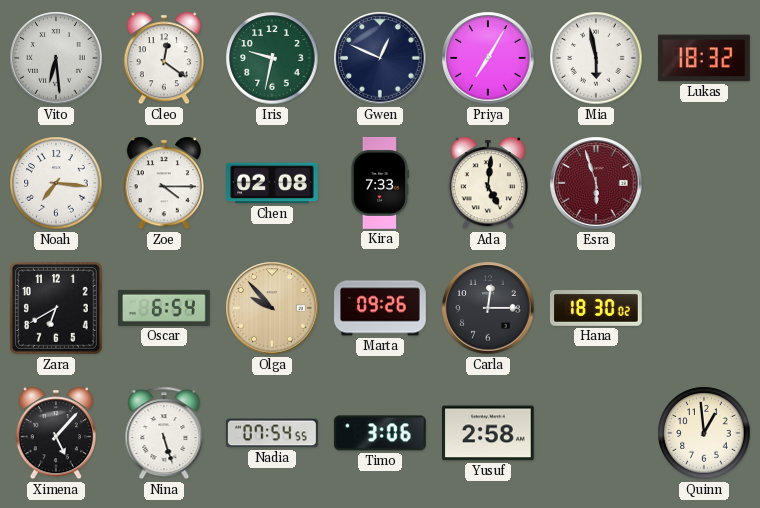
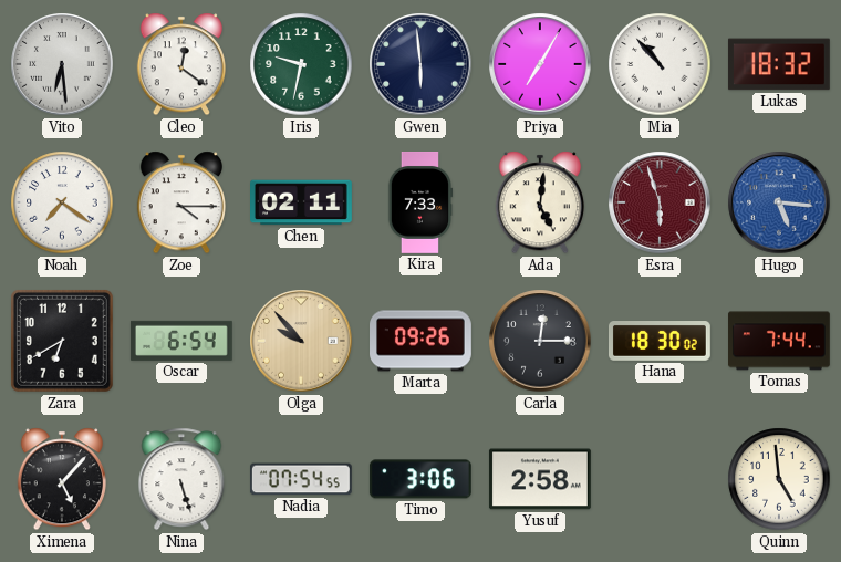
Gwen: 12:49 -> 5:59
Mia: 5:58 -> 10:53
Noah: 7:16 -> 7:21
Chen: 02:08 -> 02:11
Hugo: none -> 5:16
Tomas: none -> 7:44
Quinn: 12:59 -> 4:59
